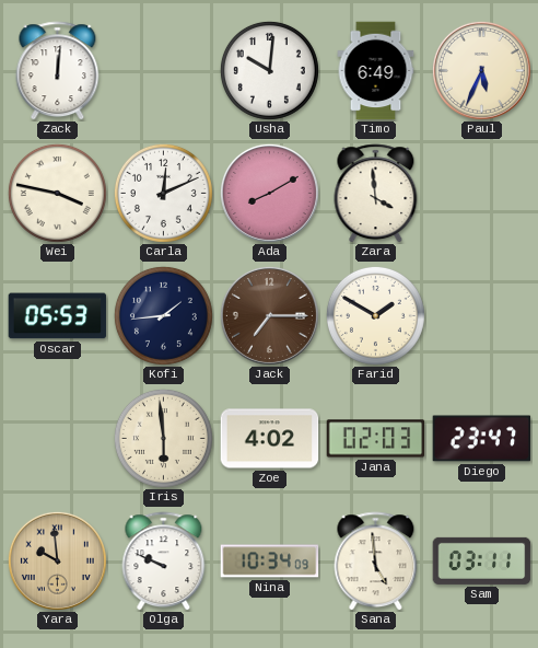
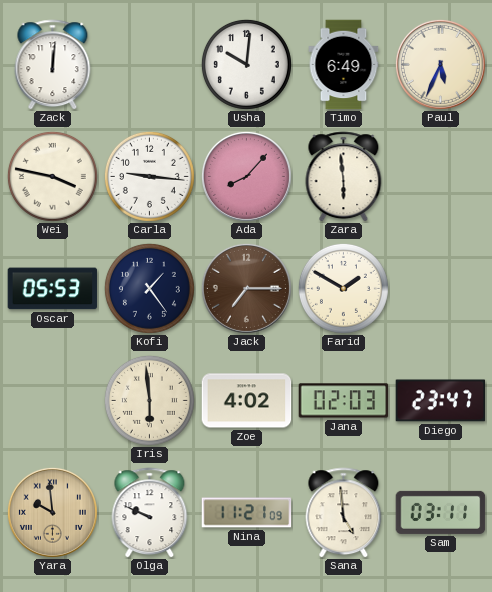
Carla: 12:11 -> 9:16
Ada: 8:10 -> 8:07
Zara: 3:59 -> 5:59
Kofi: 1:44 -> 1:24
Nina: 10:34 -> 11:21
